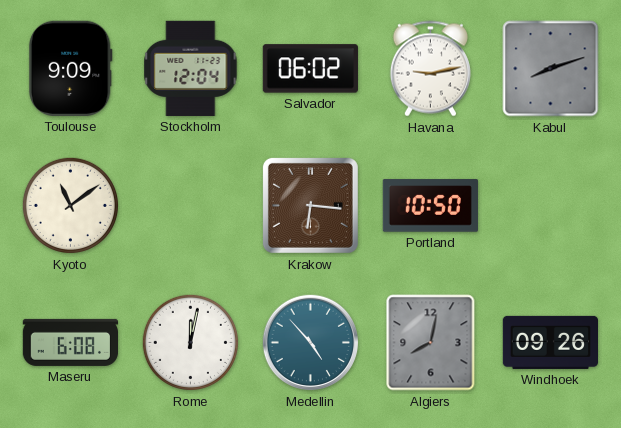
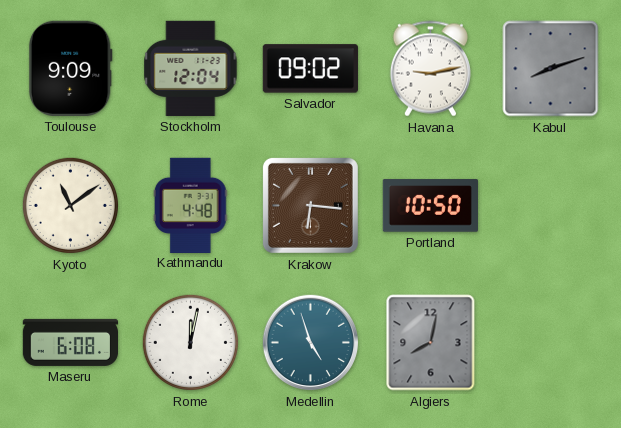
Salvador: 06:02 -> 09:02
Kathmandu: none -> 4:48
Medellin: 4:53 -> 4:57
Windhoek: 09:26 -> none
